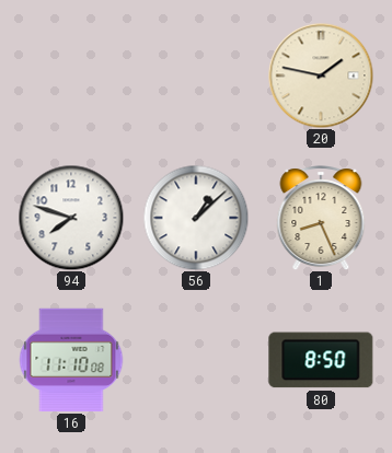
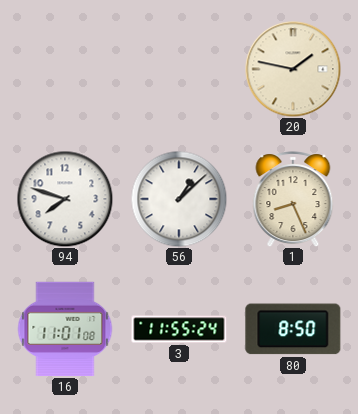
16: 11:10 -> 11:01
3: none -> 11:55
